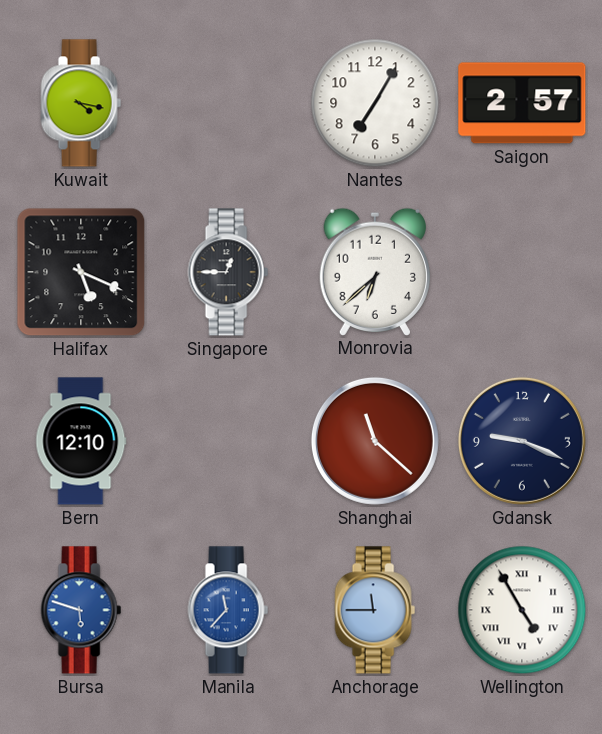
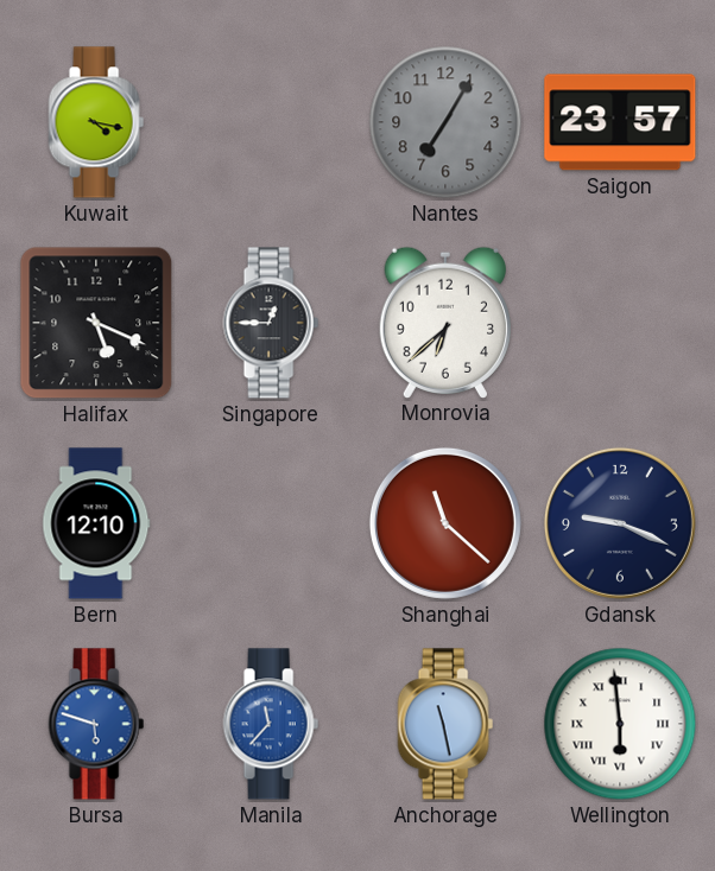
Nantes dial: white -> grey
Saigon: 2:57 -> 23:57
Anchorage: 11:45 -> 11:28
Wellington: 4:55 -> 5:59
